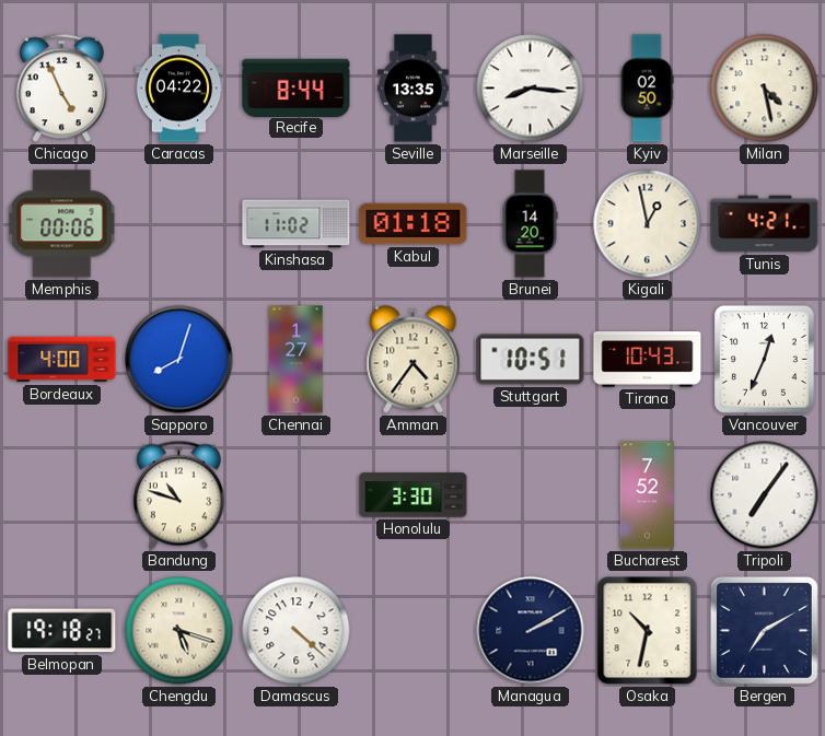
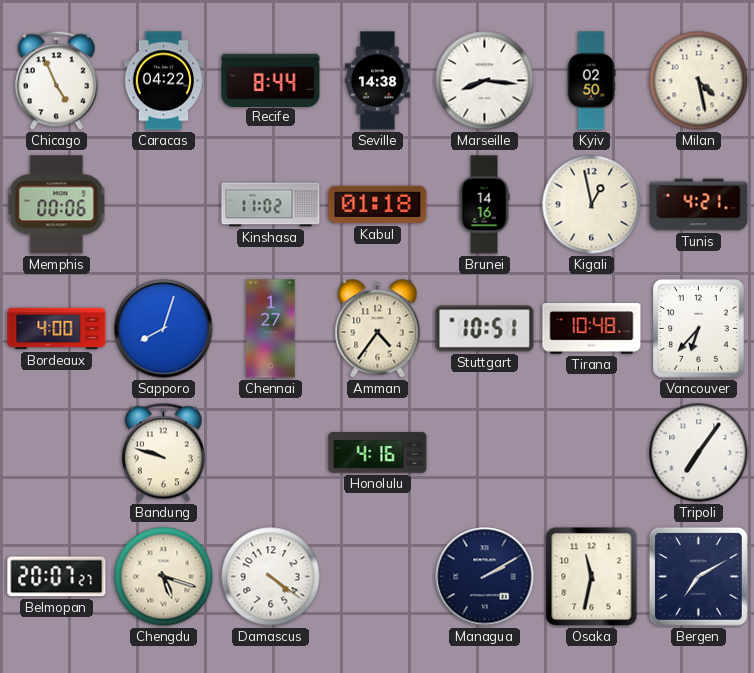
Seville: 13:35 -> 14:38
Brunei: 14:20 -> 14:16
Tirana: 10:43 -> 10:48
Vancouver: 12:34 -> 6:37
Bandung: 10:48 -> 9:48
Honolulu: 3:30 -> 4:16
Bucharest: 7:52 -> none
Belmopan: 19:18 -> 20:07
Damascus: 4:22 -> 4:21
Osaka: 10:32 -> 11:32
